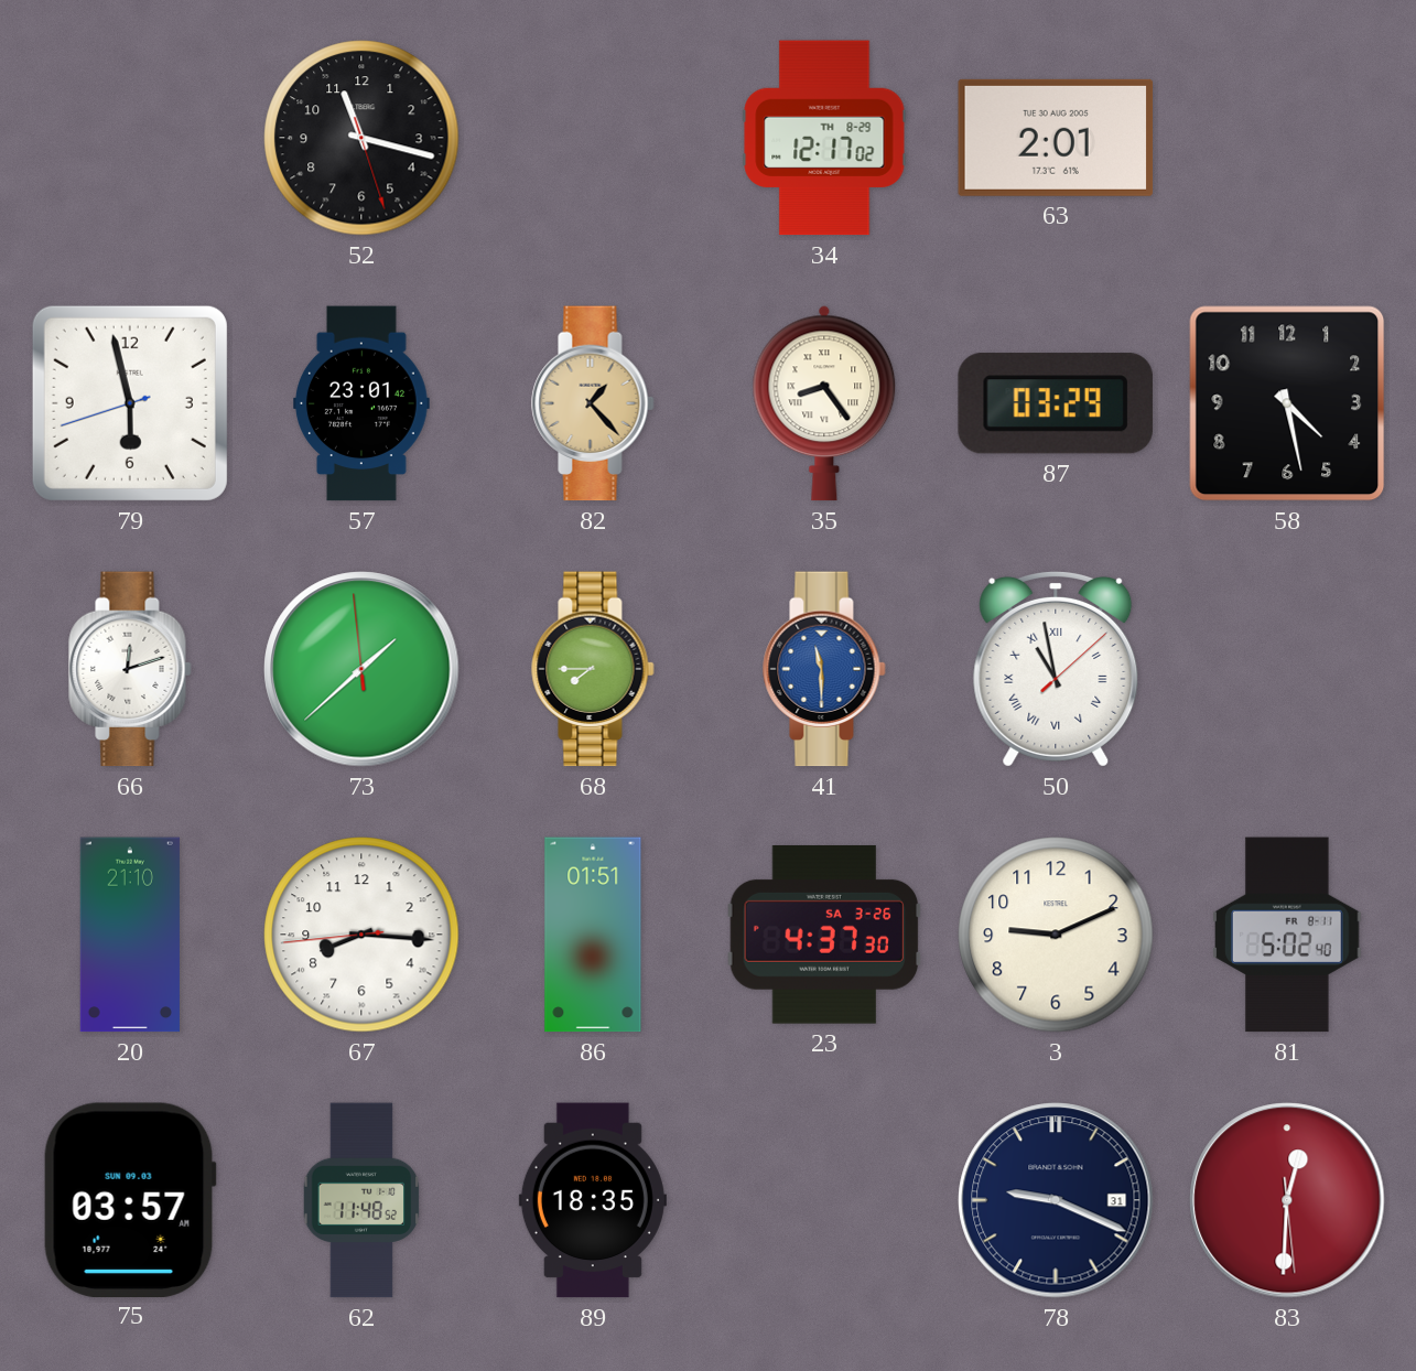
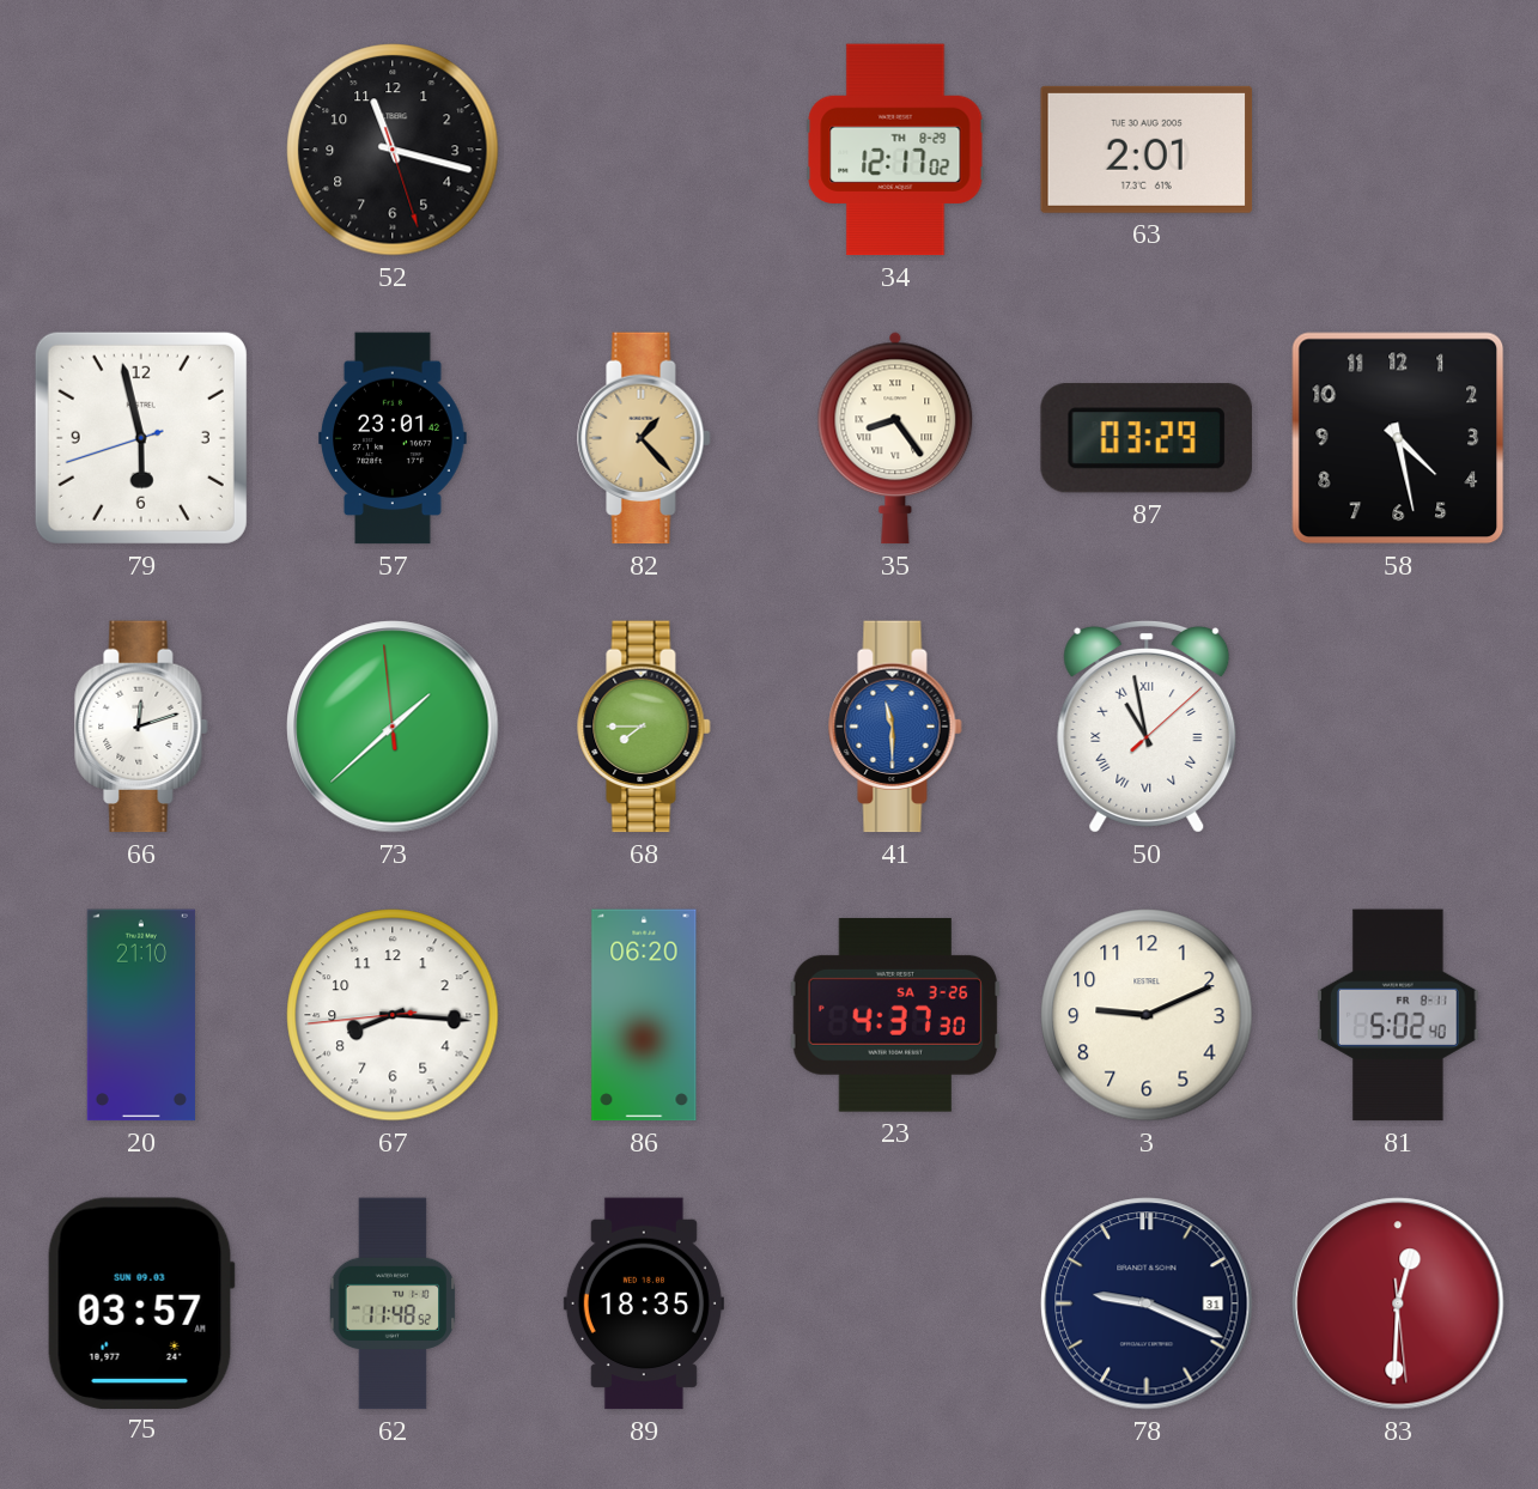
86: 01:51 -> 06:20
